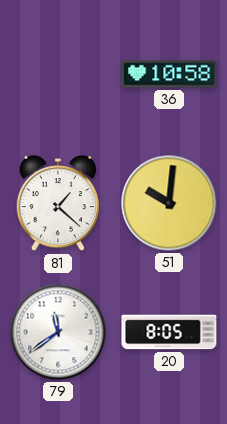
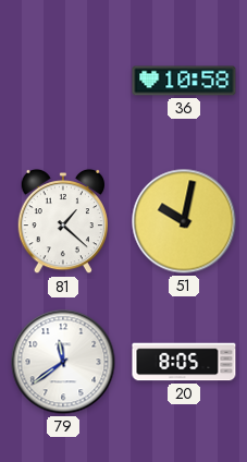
51: 10:01 -> 10:02
